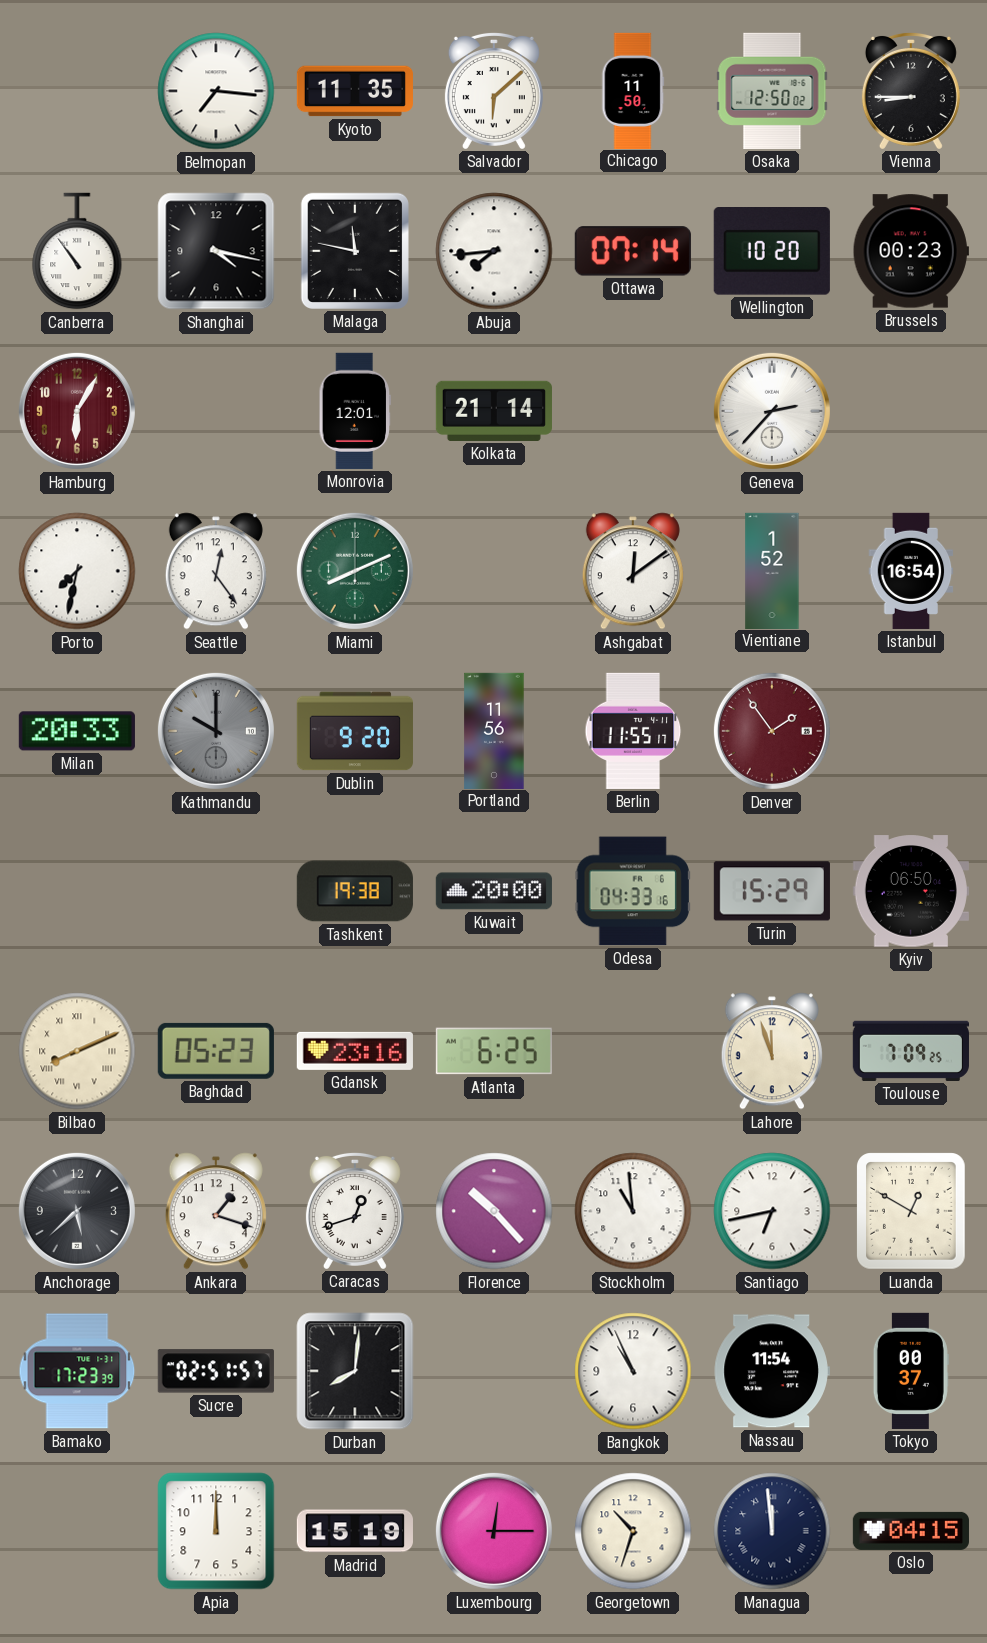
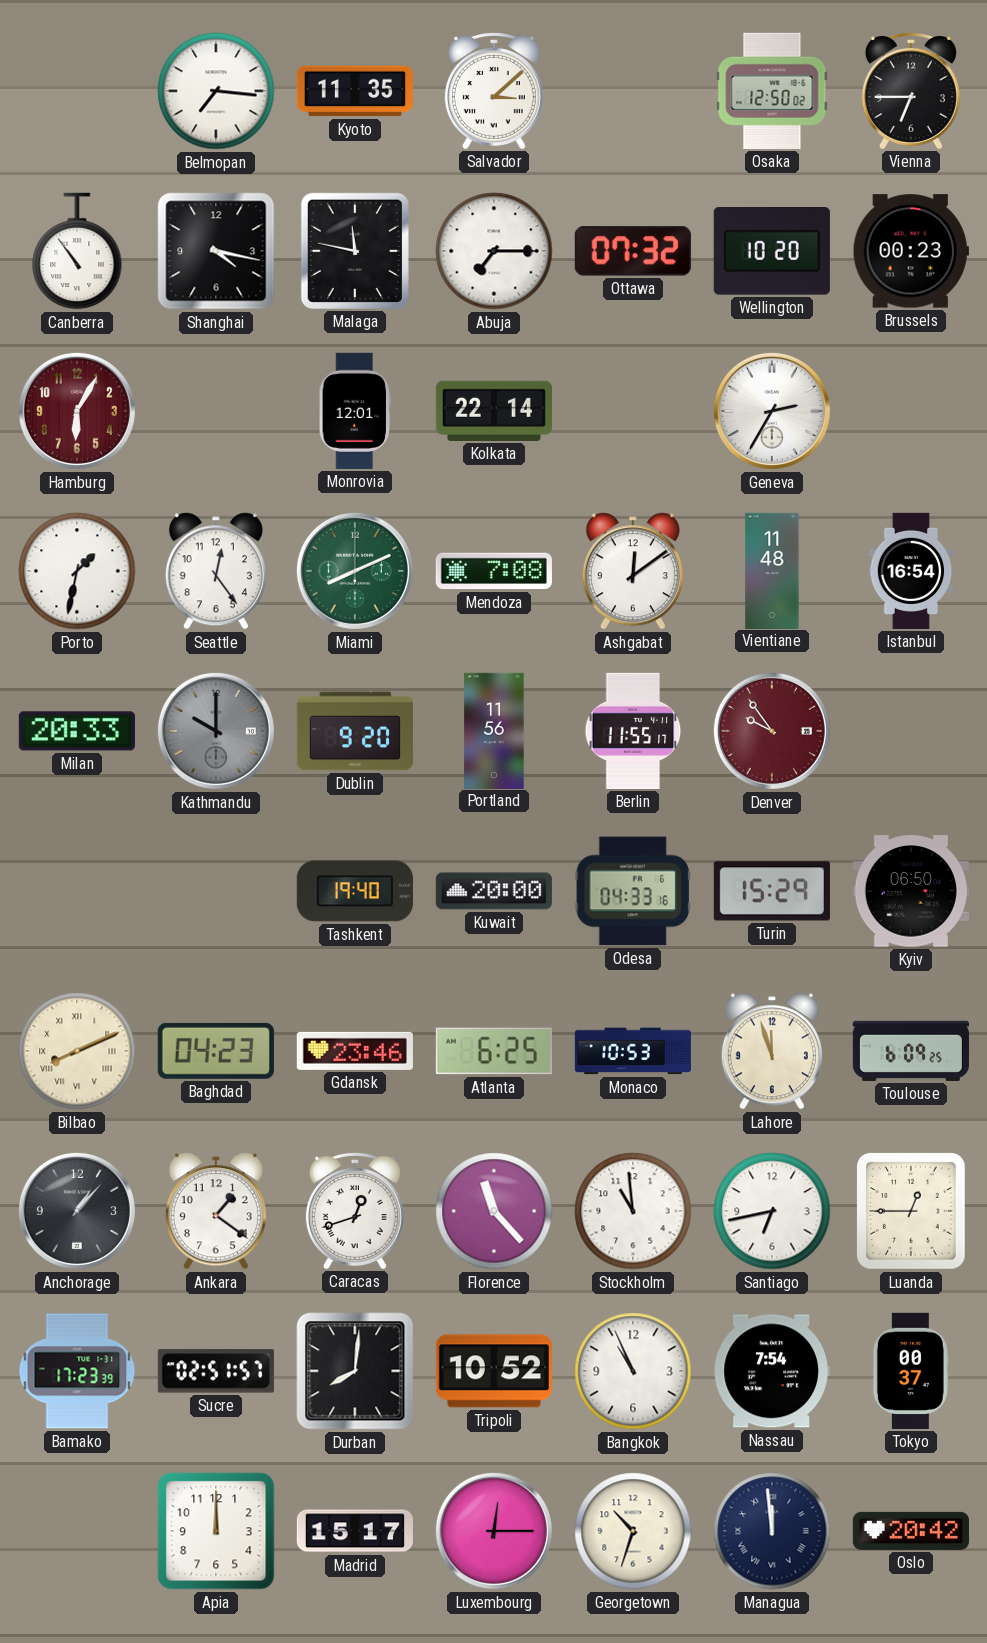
Salvador: 6:08 -> 3:08
Chicago: 11:50 -> none
Vienna: 8:45 -> 6:45
Abuja: 7:44 -> 7:15
Ottawa: 07:14 -> 07:32
Kolkata: 21:14 -> 22:14
Geneva: 2:37 -> 2:35
Porto: 7:32 -> 1:32
Mendoza: none -> 7:08
Vientiane: 1:52 -> 11:48
Denver: 1:54 -> 9:54
Tashkent: 19:38 -> 19:40
Baghdad: 05:23 -> 04:23
Gdansk: 23:16 -> 23:46
Monaco: none -> 10:53
Toulouse: 7:09 -> 6:09
Anchorage: 5:38 -> 1:07
Ankara: 1:18 -> 1:21
Florence: 10:23 -> 11:23
Luanda: 12:50 -> 12:45
Tripoli: none -> 10:52
Nassau: 11:54 -> 7:54
Madrid: 15:19 -> 15:17
Oslo: 04:15 -> 20:42
